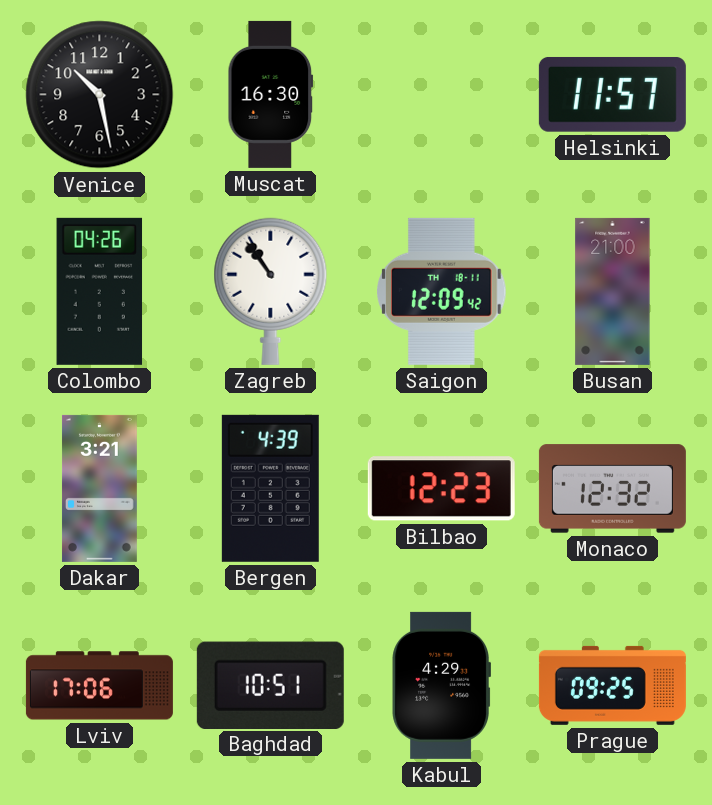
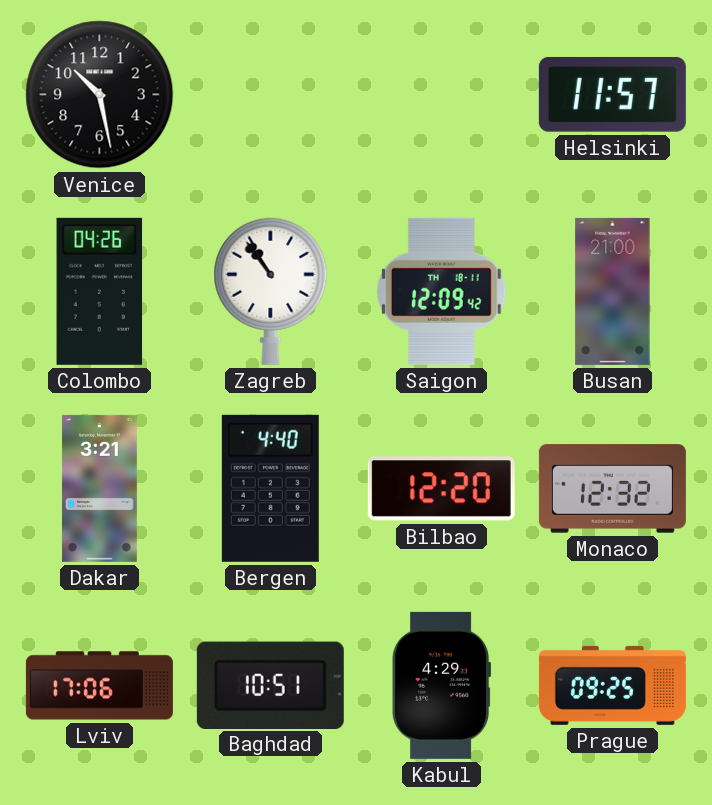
Muscat: 16:30 -> none
Bergen: 4:39 -> 4:40
Bilbao: 12:23 -> 12:20
